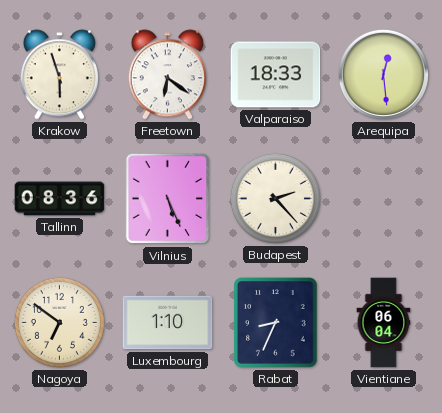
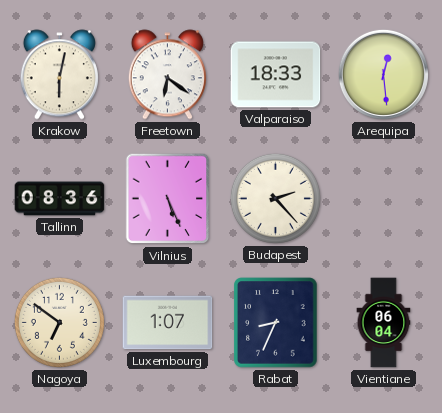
Krakow: 5:57 -> 6:02
Luxembourg: 1:10 -> 1:07
